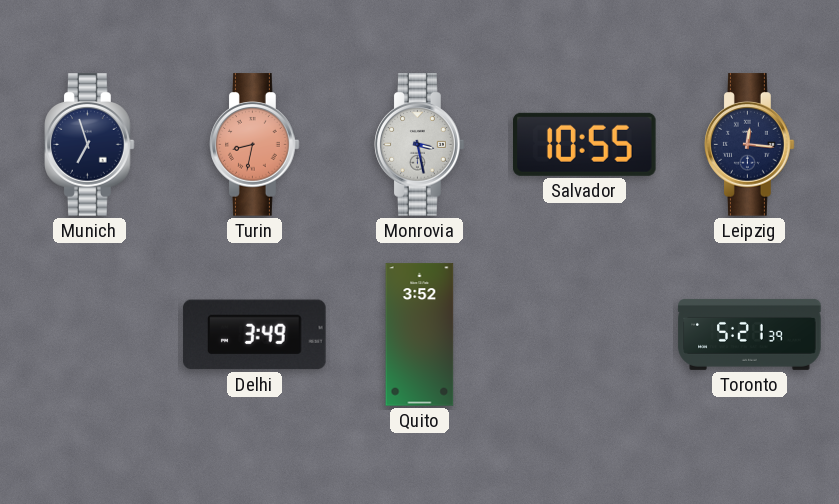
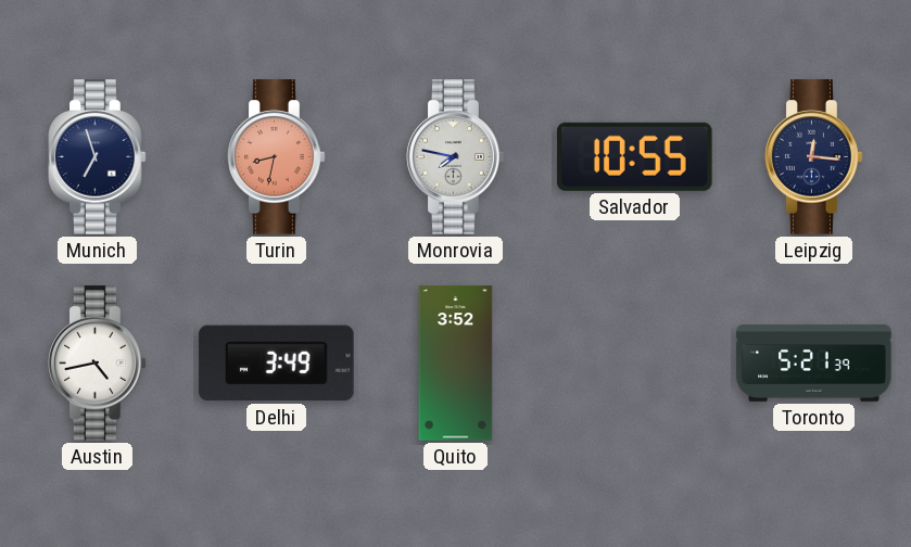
Monrovia: 3:28 -> 7:47
Austin: none -> 4:43
